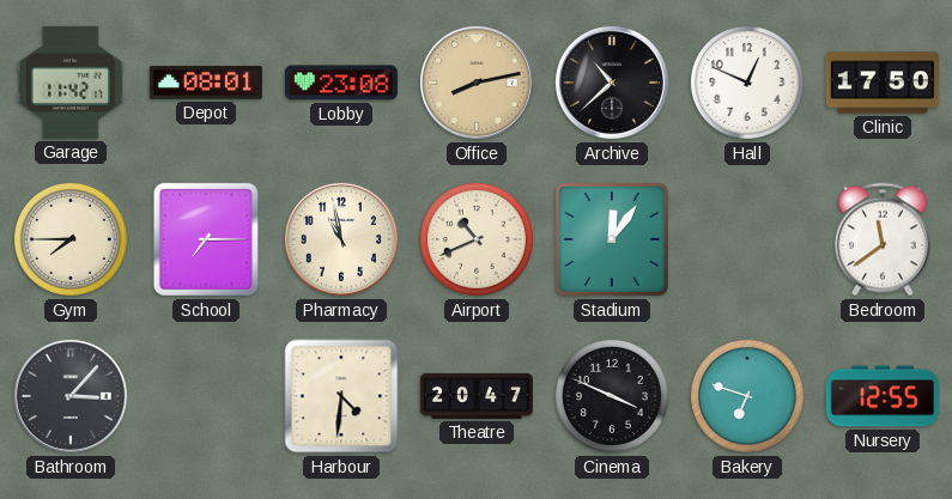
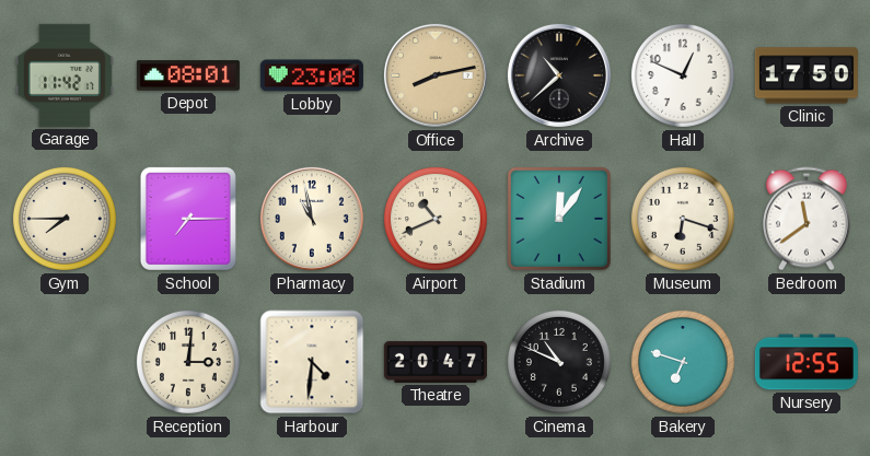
Museum: none -> 6:18
Bathroom: 3:07 -> none
Reception: none -> 3:01
Cinema: 3:49 -> 10:49
